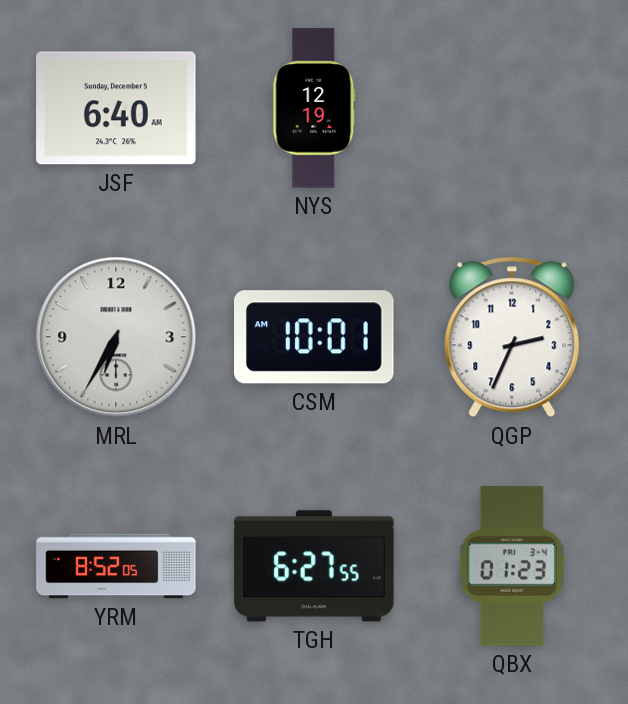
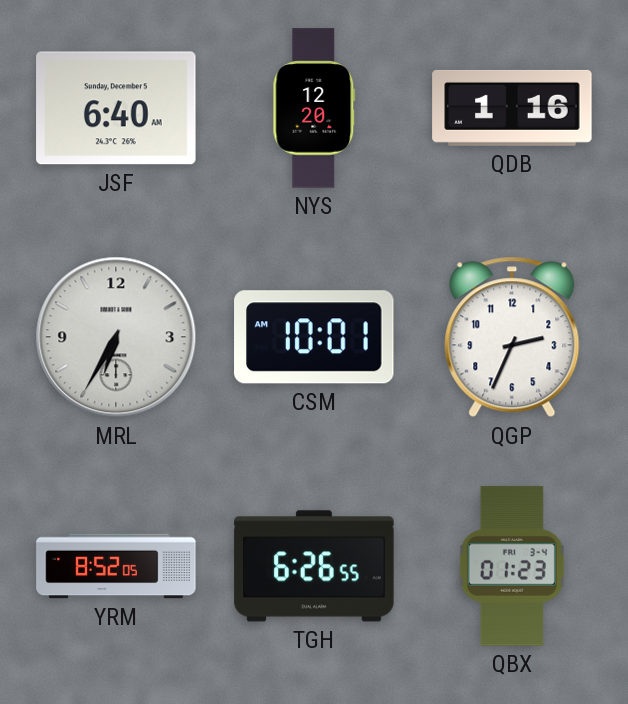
NYS: 12:19 -> 12:20
QDB: none -> 1:16
TGH: 6:27 -> 6:26
